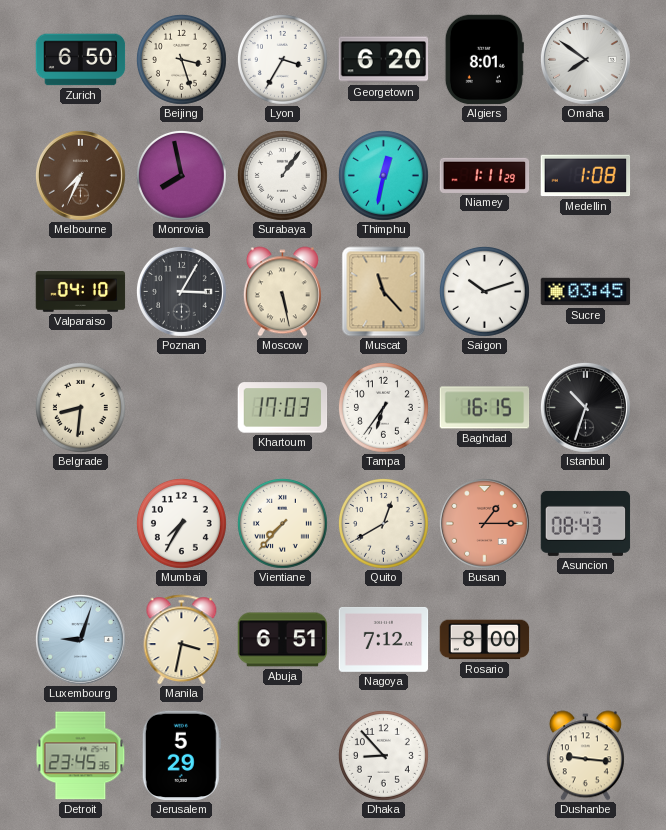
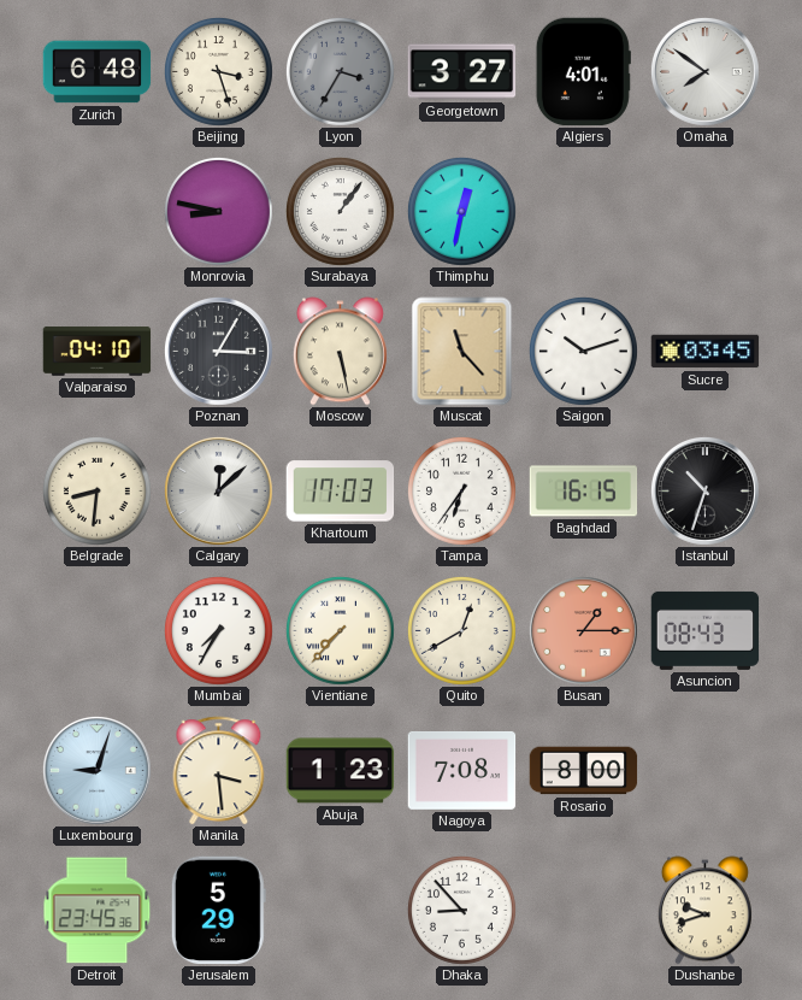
Zurich: 6:50 -> 6:48
Lyon dial: white -> grey
Georgetown: 6:20 -> 3:27
Algiers: 8:01 -> 4:01
Melbourne: 7:34 -> none
Monrovia: 7:58 -> 8:47
Niamey: 1:11 -> none
Medellin: 1:08 -> none
Calgary: none -> 12:08
Manila: 3:32 -> 3:29
Abuja: 6:51 -> 1:23
Nagoya: 7:12 -> 7:08
Dushanbe: 9:16 -> 9:42
